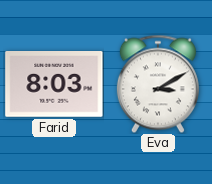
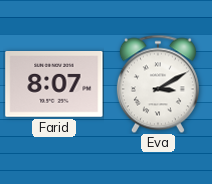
Farid: 8:03 -> 8:07
